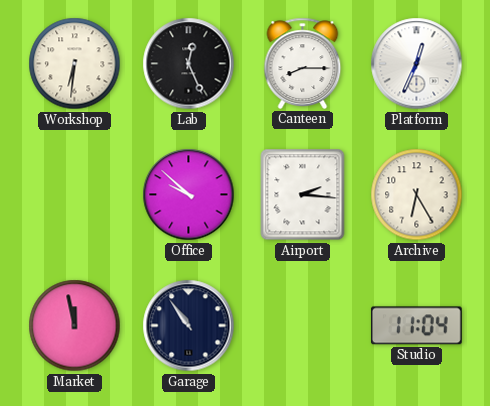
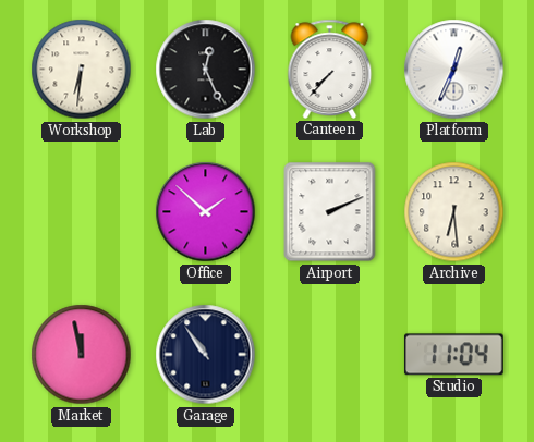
Canteen: 8:15 -> 7:37
Office: 9:52 -> 1:52
Airport: 2:16 -> 2:11
Archive: 6:25 -> 6:29
